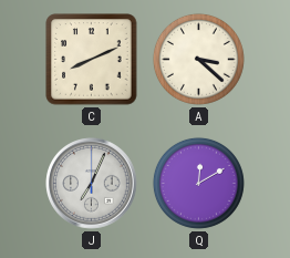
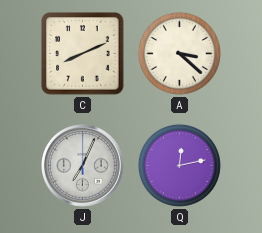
Q: 12:10 -> 12:13
